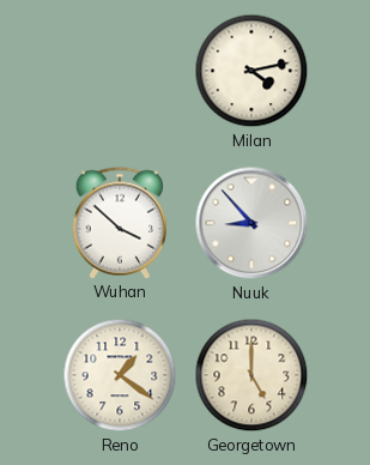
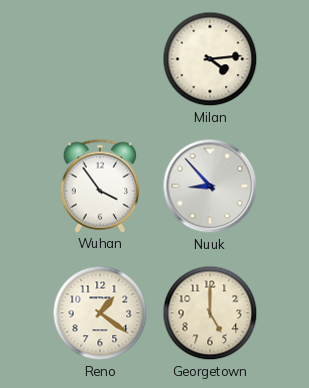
Milan: 4:13 -> 4:14
Wuhan: 3:52 -> 3:54
